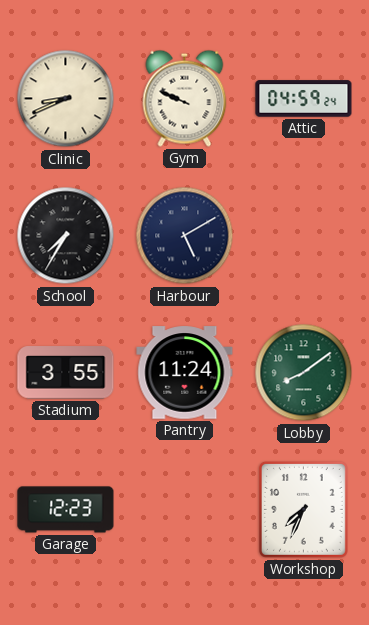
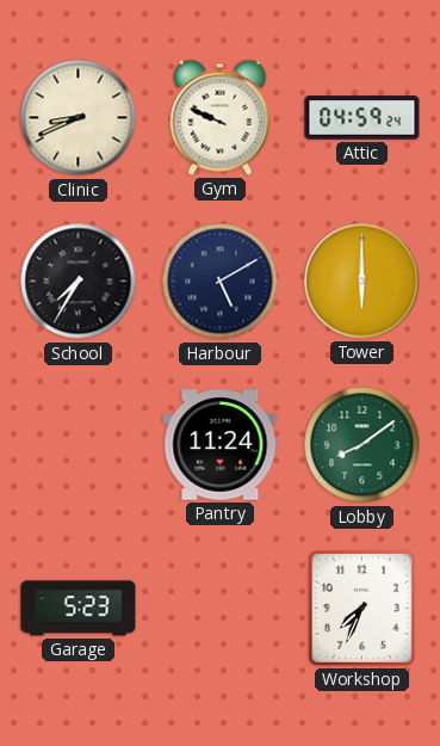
Tower: none -> 6:00
Stadium: 3:55 -> none
Garage: 12:23 -> 5:23
